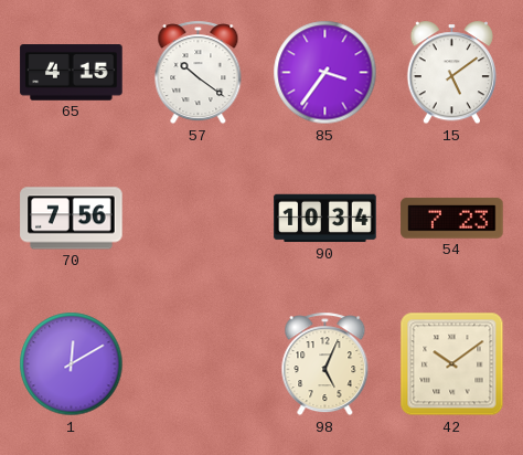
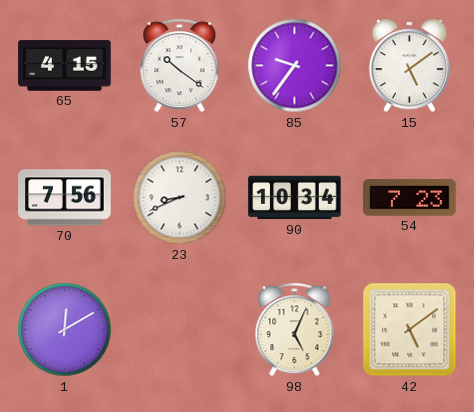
85: 3:36 -> 9:36
23: none -> 8:41
42: 10:09 -> 5:09
